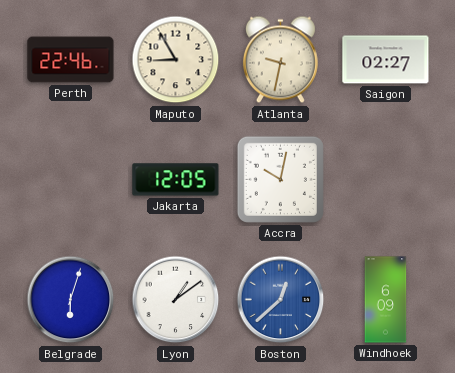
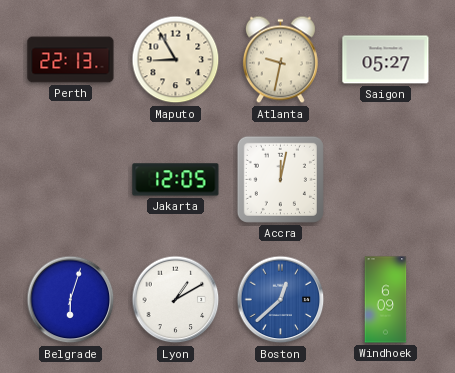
Perth: 22:46 -> 22:13
Saigon: 02:27 -> 05:27
Accra: 10:02 -> 12:02
Lyon: 1:09 -> 1:10
